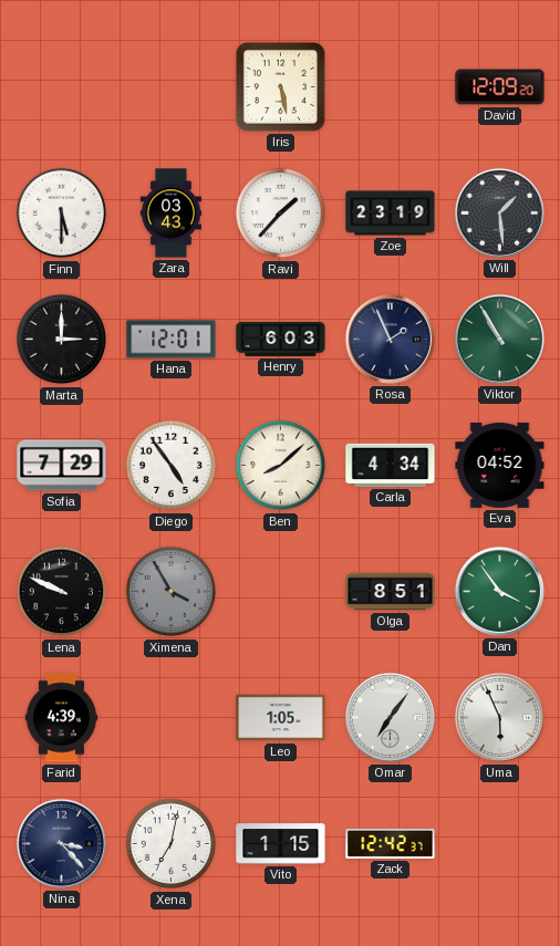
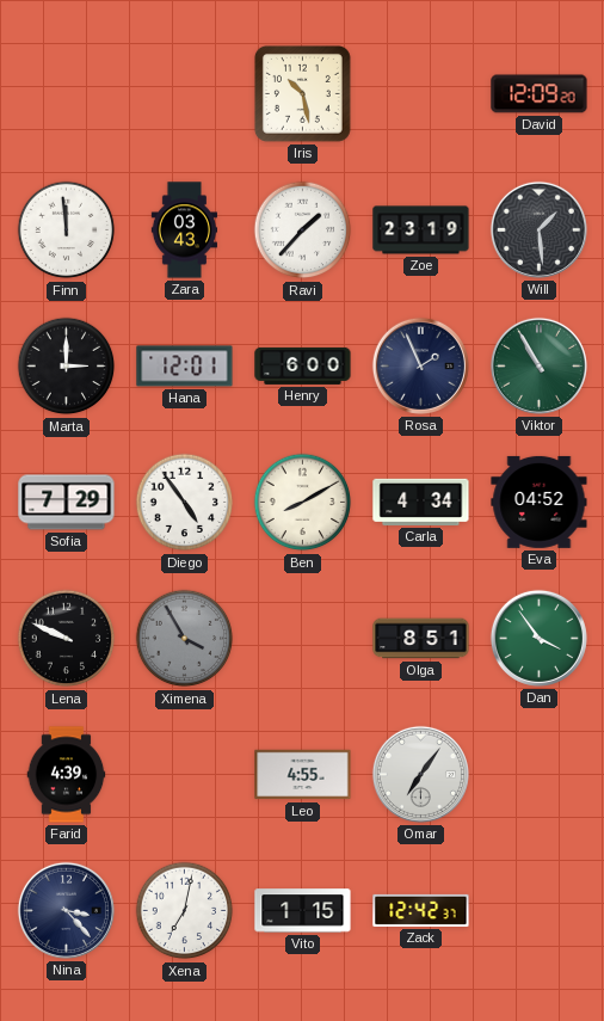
Iris: 5:28 -> 10:28
Finn: 5:30 -> 11:59
Henry: 6:03 -> 6:00
Ben: 8:08 -> 8:10
Leo: 1:05 -> 4:55
Uma: 5:56 -> none
